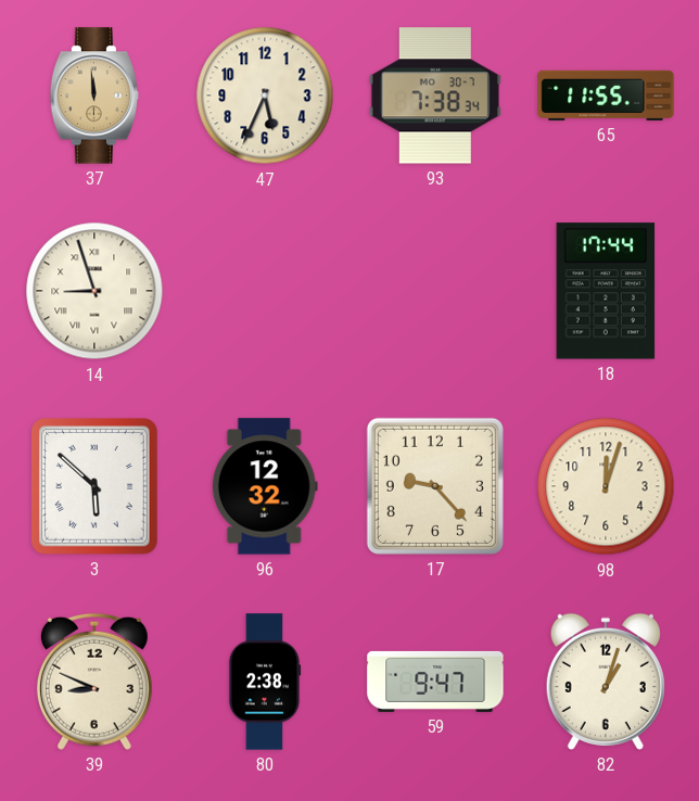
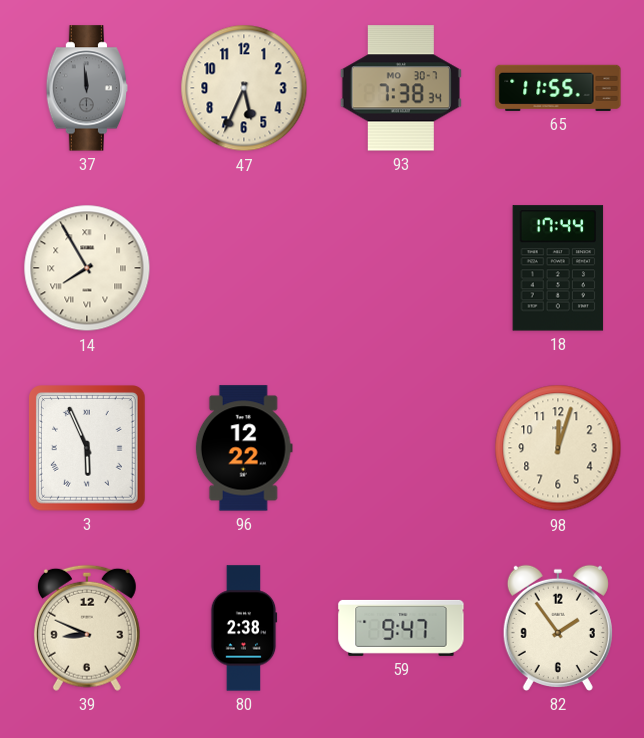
37 dial: champagne -> grey
14: 8:57 -> 7:55
3: 5:52 -> 5:56
96: 12:32 -> 12:22
17: 9:23 -> none
82: 1:03 -> 1:54
